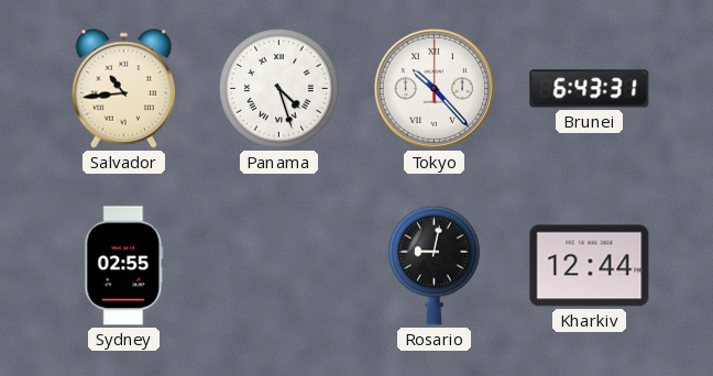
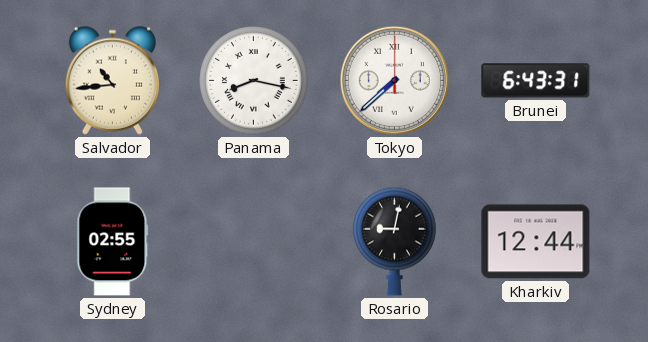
Panama: 4:27 -> 8:17
Tokyo: 10:23 -> 7:38
